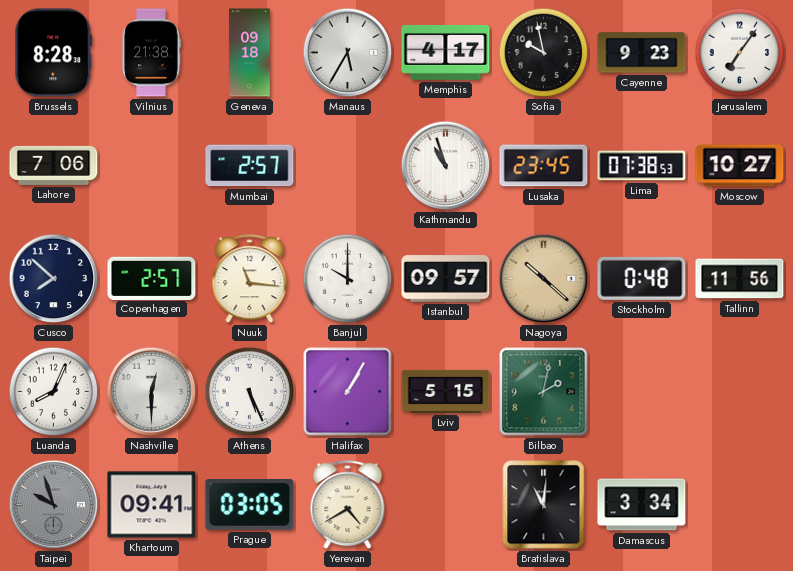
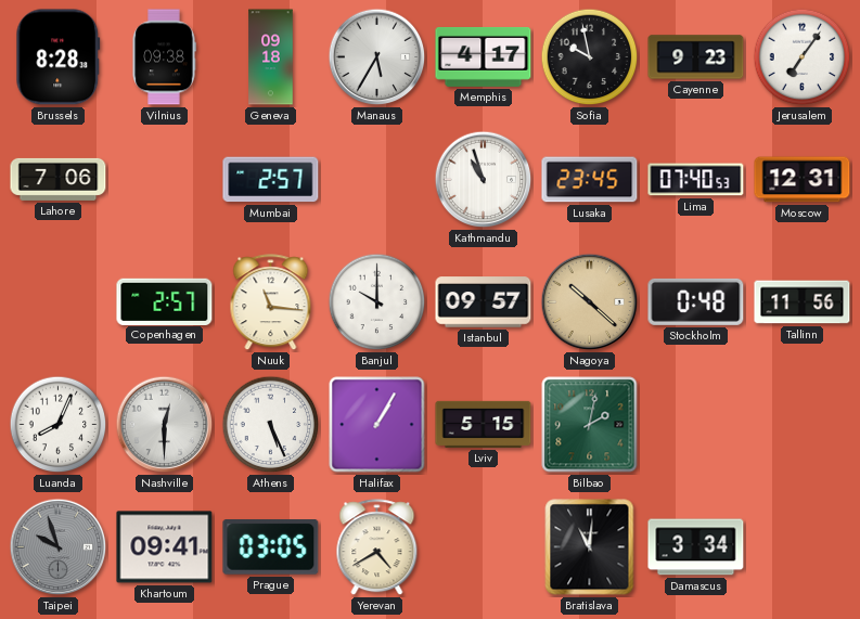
Vilnius: 21:38 -> 09:38
Lima: 07:38 -> 07:40
Moscow: 10:27 -> 12:31
Cusco: 7:52 -> none
